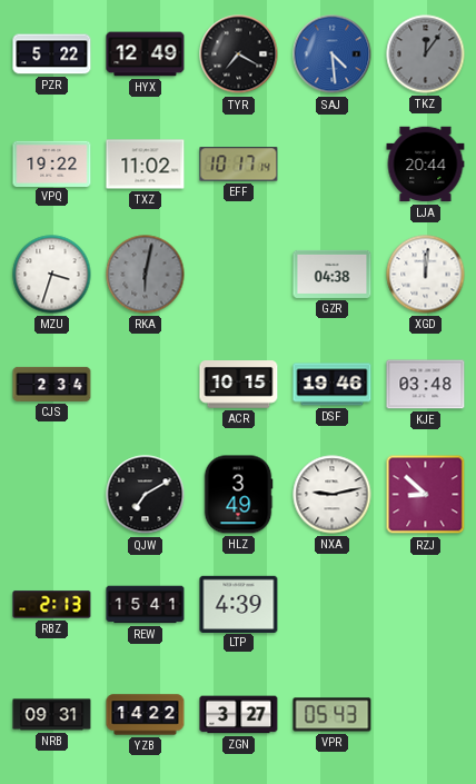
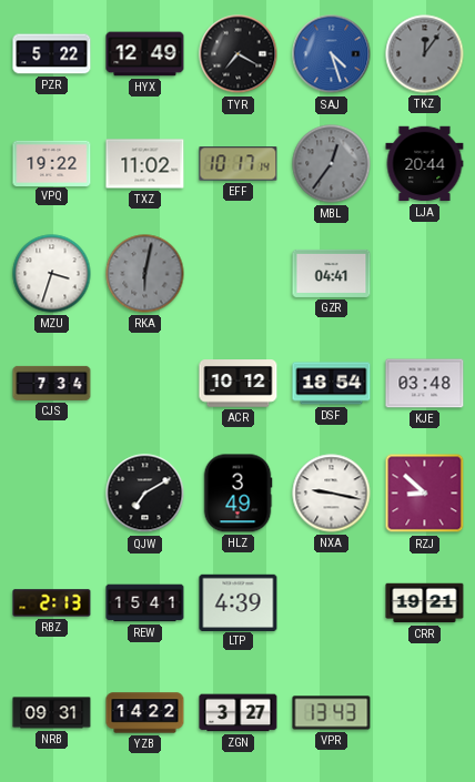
SAJ: 4:29 -> 4:27
MBL: none -> 12:36
GZR: 04:38 -> 04:41
XGD: 12:01 -> none
CJS: 2:34 -> 7:34
ACR: 10:15 -> 10:12
DSF: 19:46 -> 18:54
NXA: 9:13 -> 9:17
CRR: none -> 19:21
VPR: 05:43 -> 13:43
